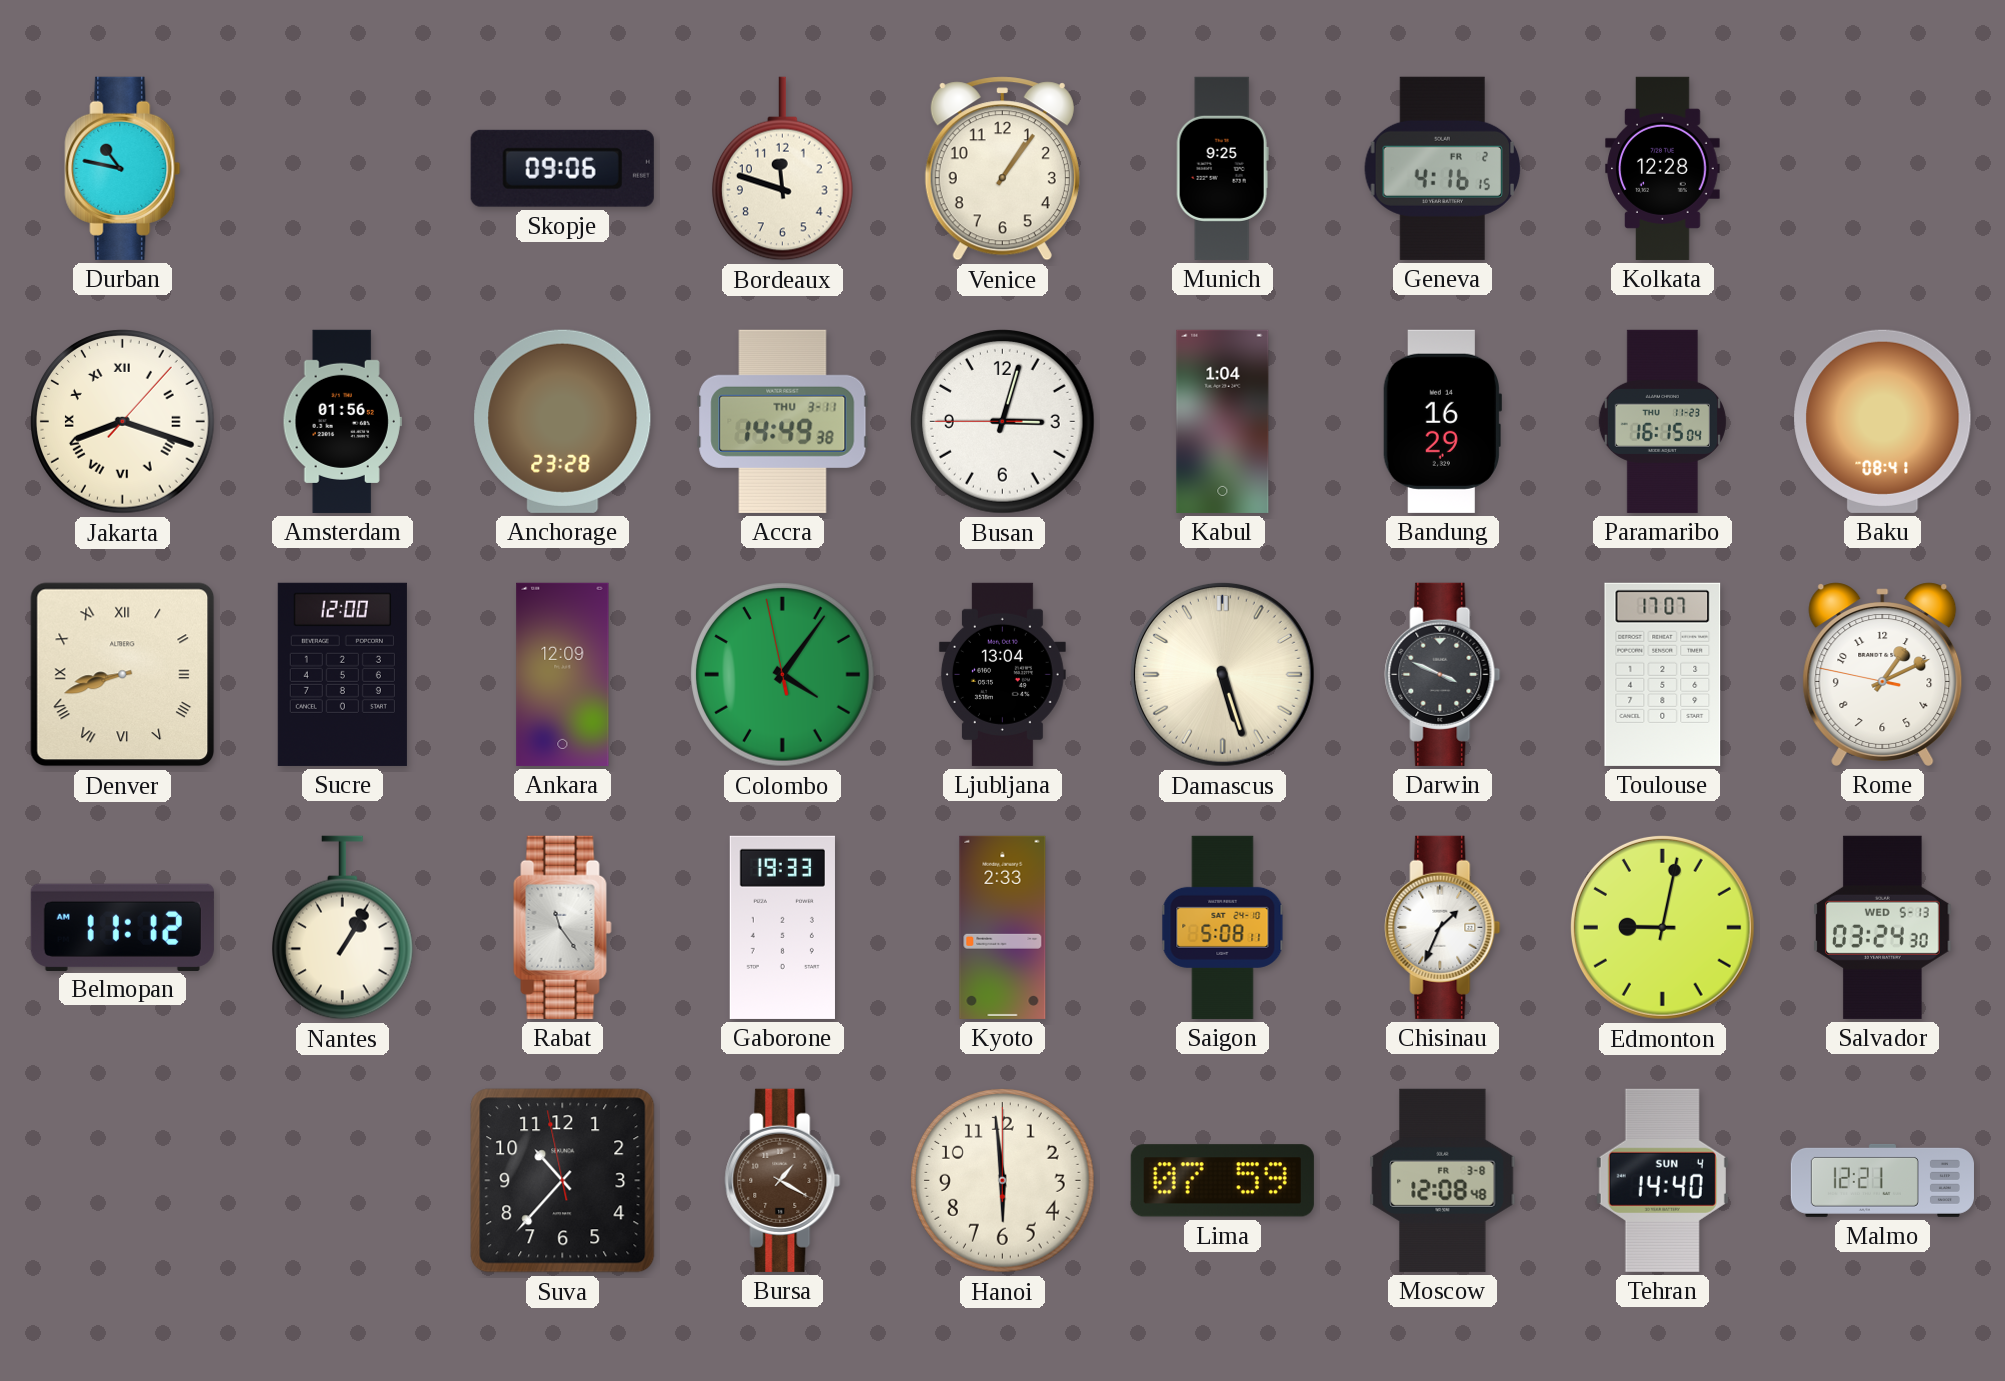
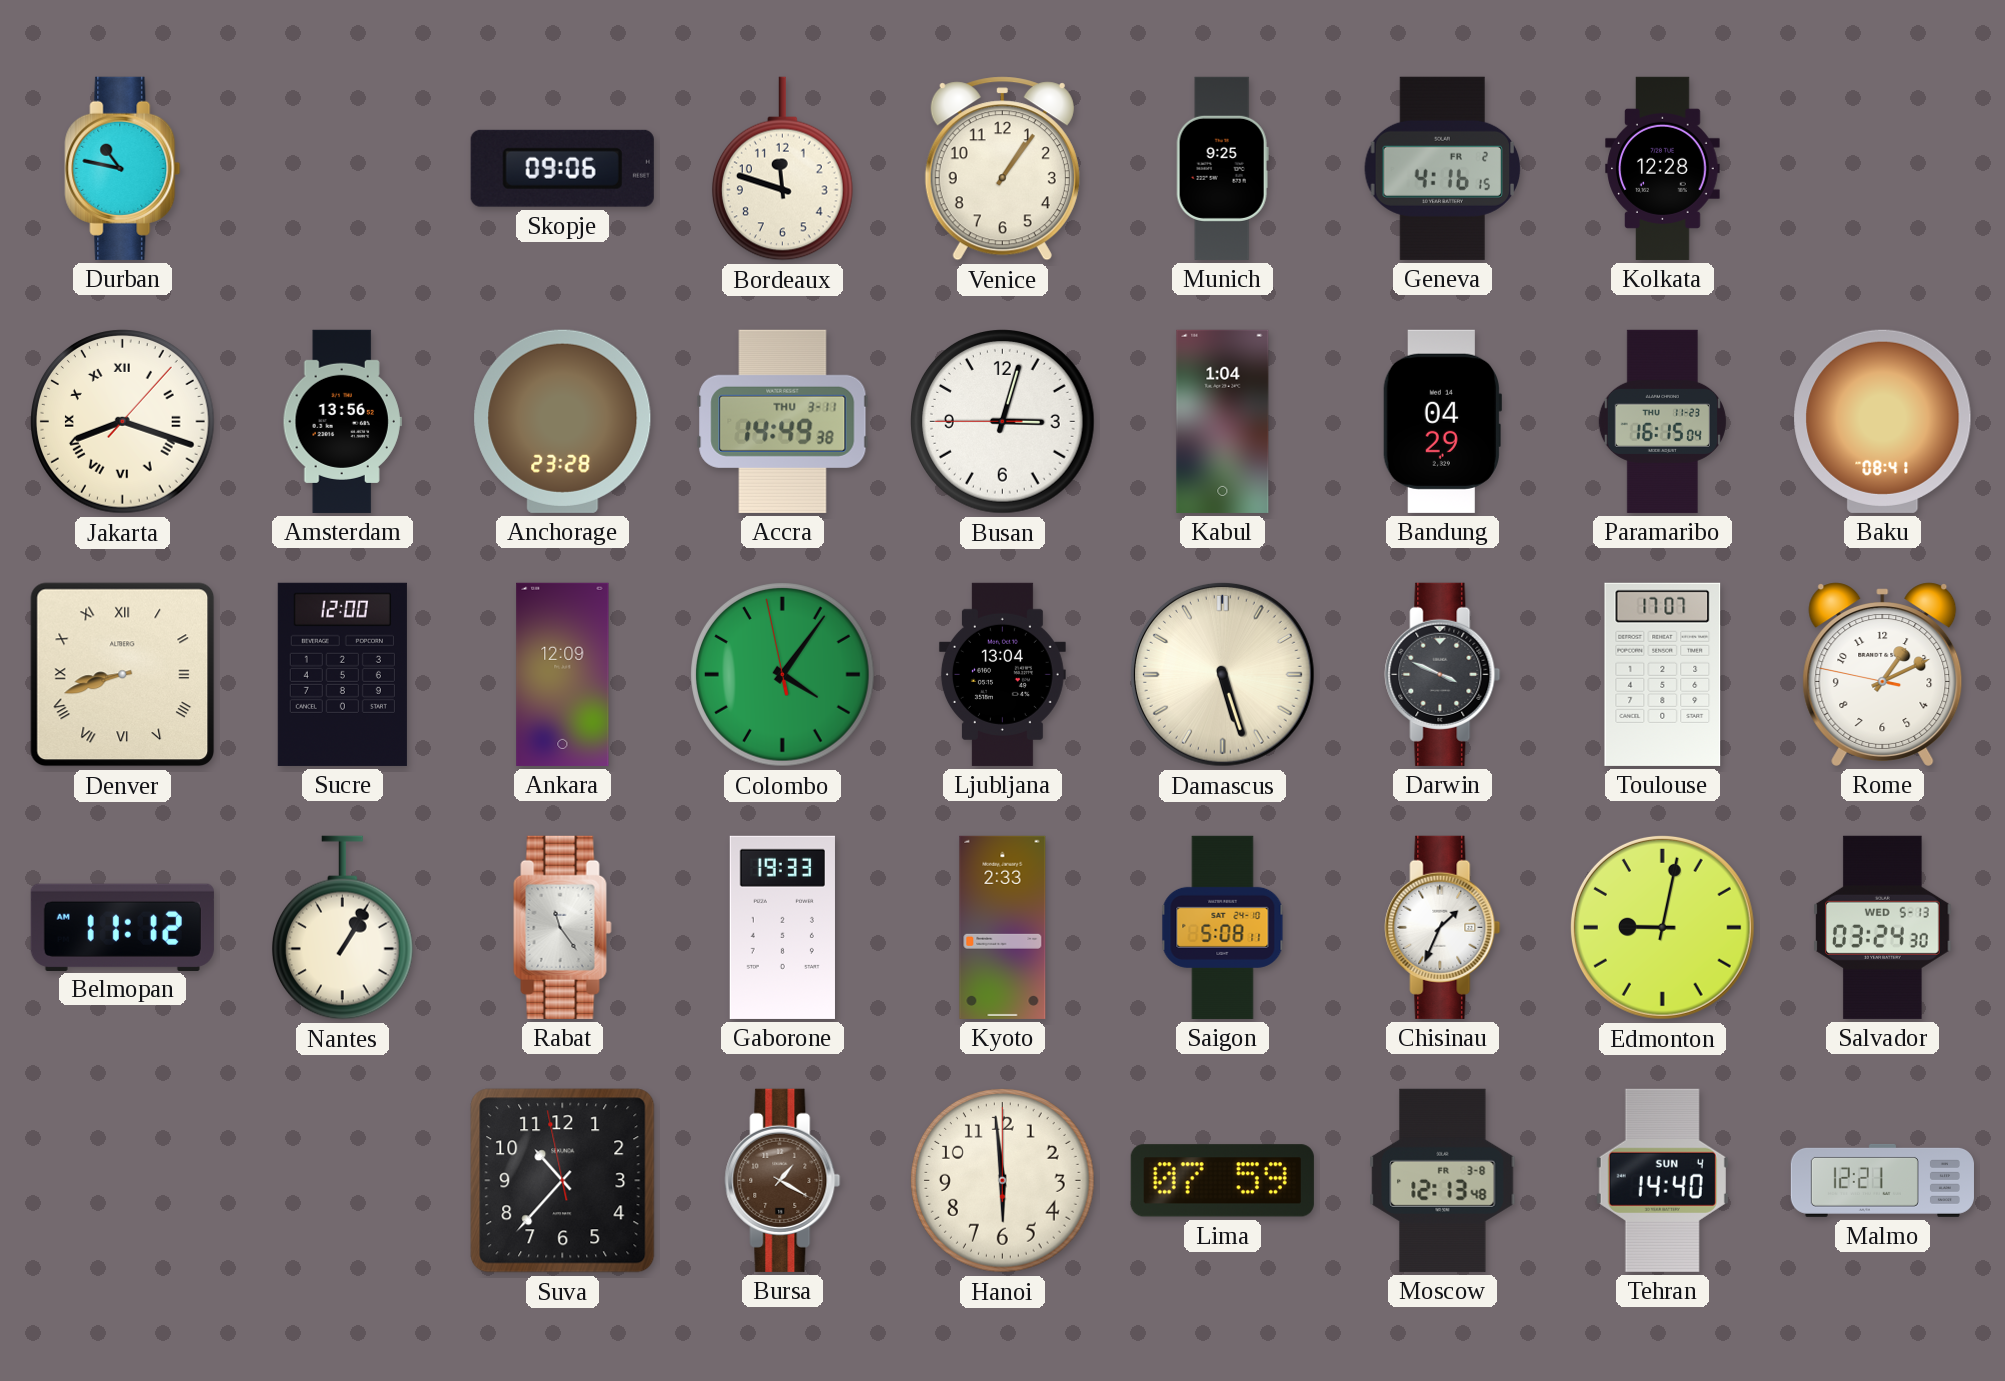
Amsterdam: 01:56 -> 13:56
Bandung: 16:29 -> 04:29
Moscow: 12:08 -> 12:13
